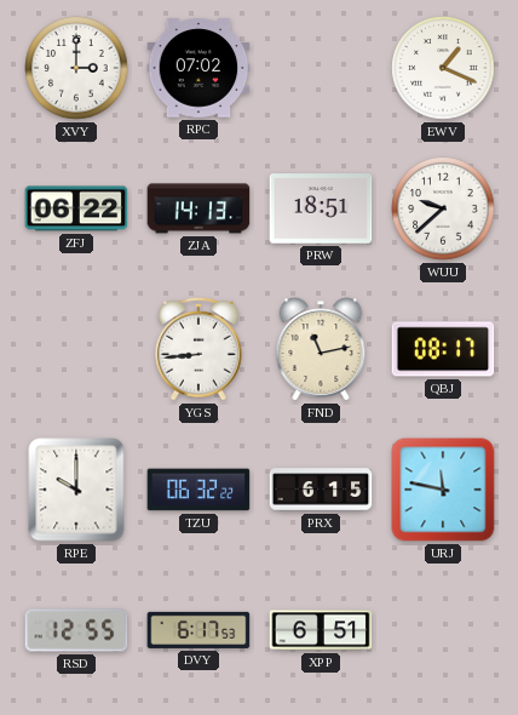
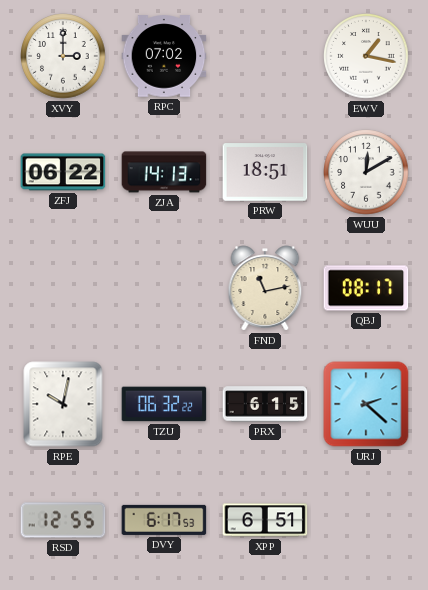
EWV: 1:19 -> 1:17
WUU: 9:38 -> 12:10
YGS: 8:44 -> none
RPE: 10:00 -> 10:02
URJ: 11:47 -> 2:22
